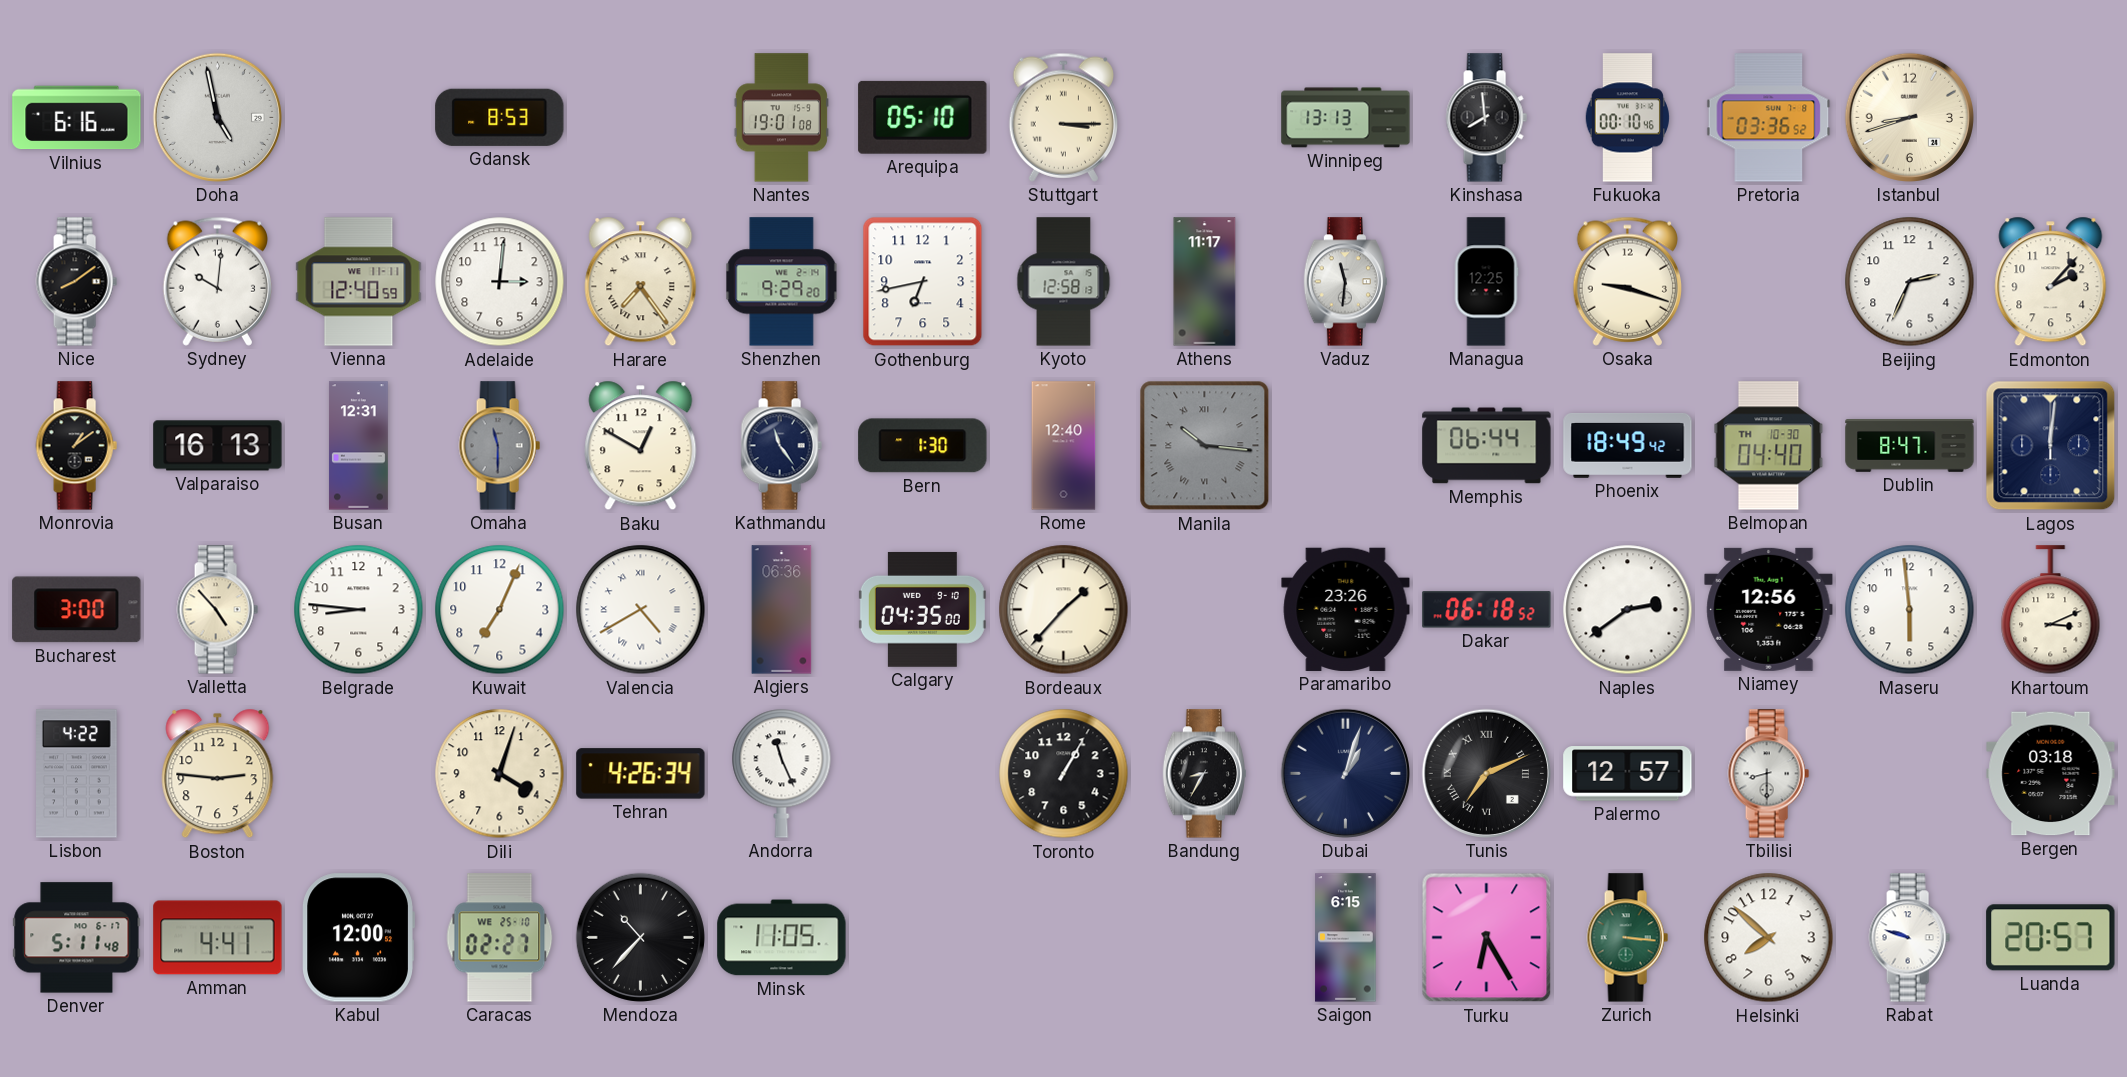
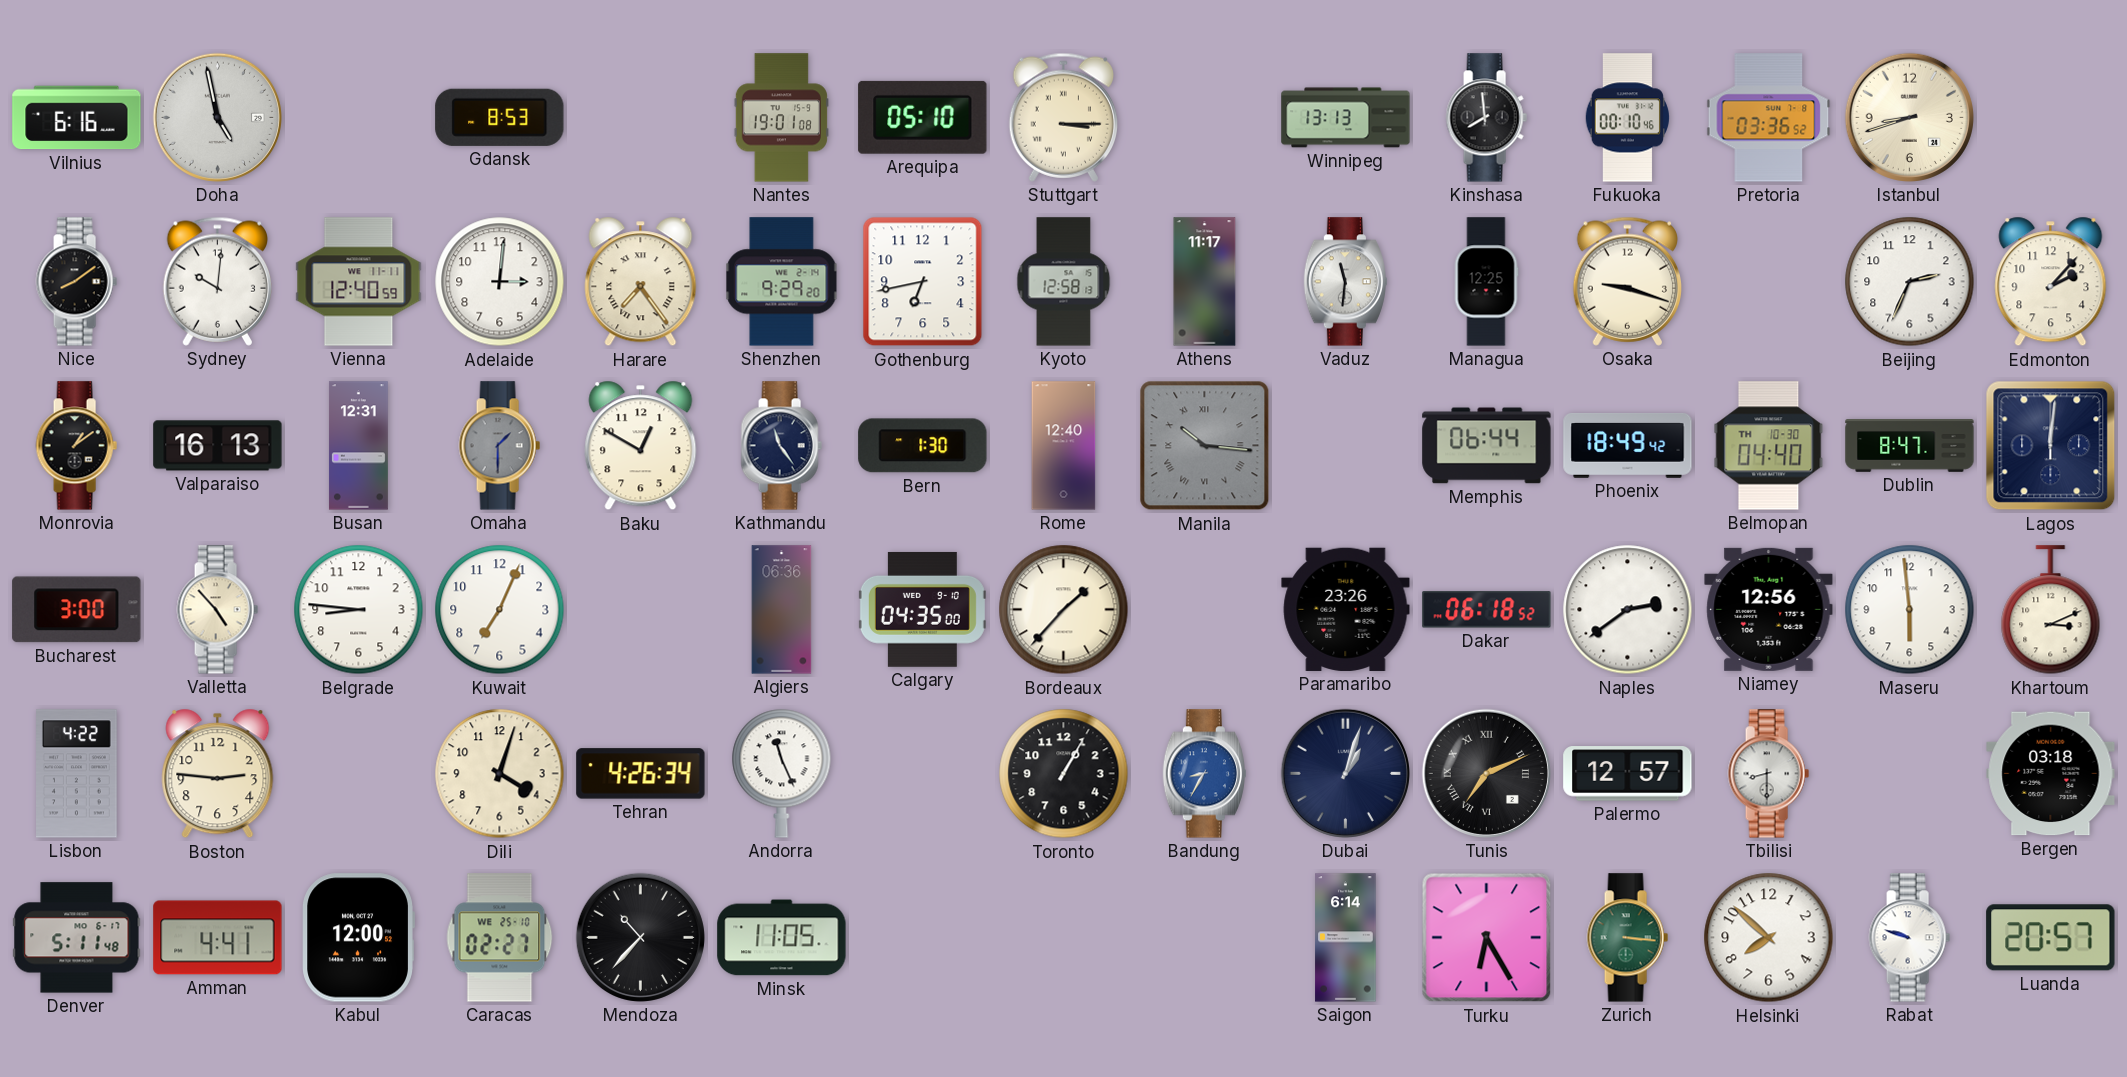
Omaha: 11:30 -> 1:30
Valencia: 4:40 -> none
Bandung dial: black -> blue
Saigon: 6:15 -> 6:14
